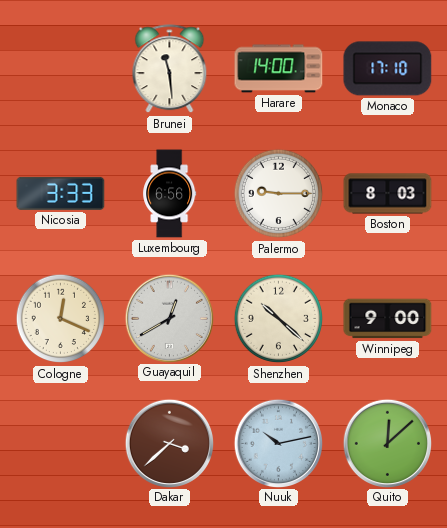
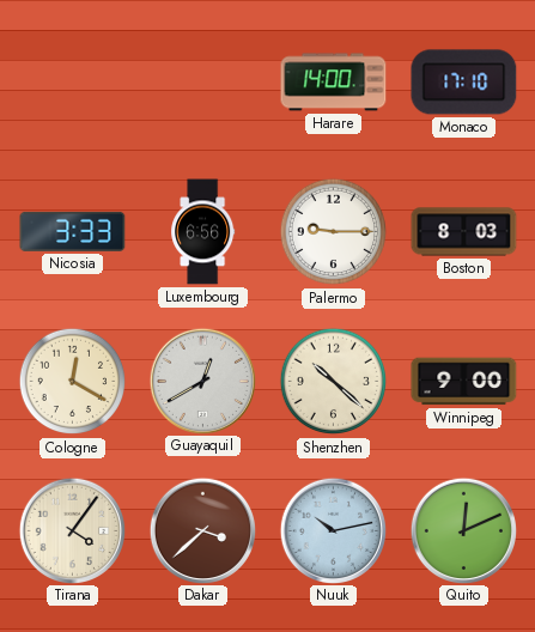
Brunei: 11:29 -> none
Cologne: 12:19 -> 12:20
Tirana: none -> 4:06
Quito: 12:08 -> 12:11
